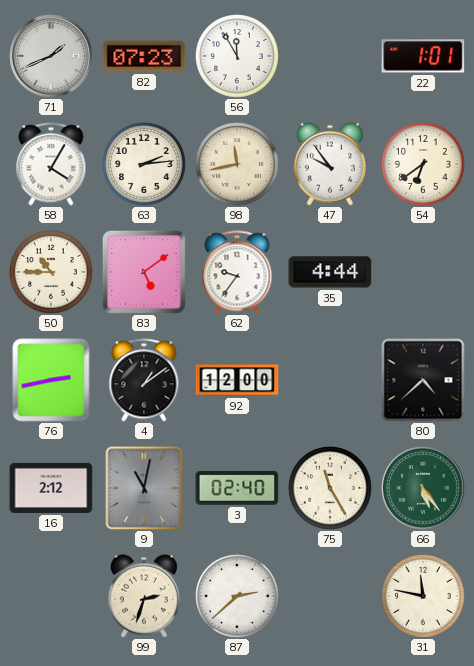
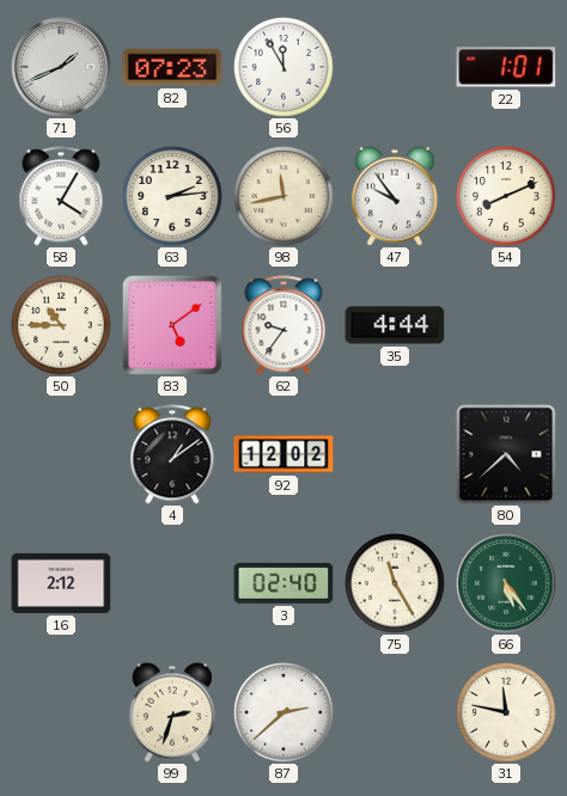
54: 6:39 -> 8:11
76: 2:43 -> none
92: 12:00 -> 12:02
9: 11:02 -> none
